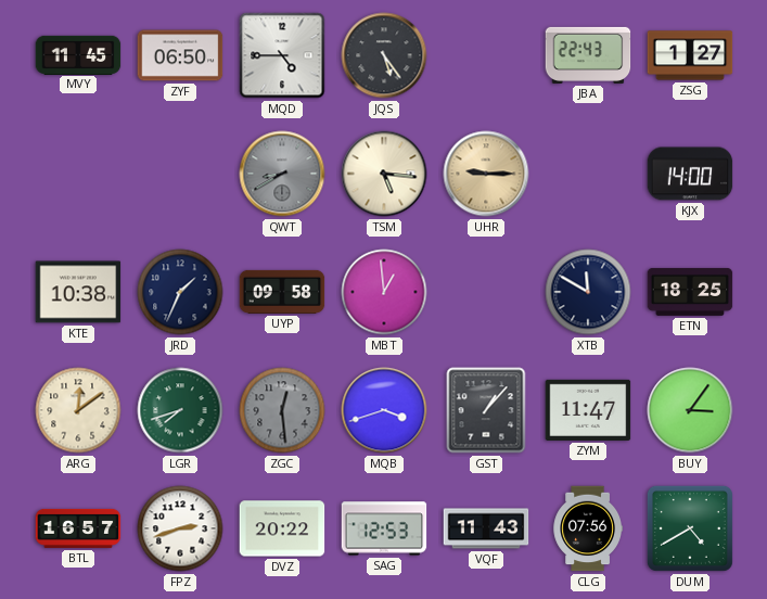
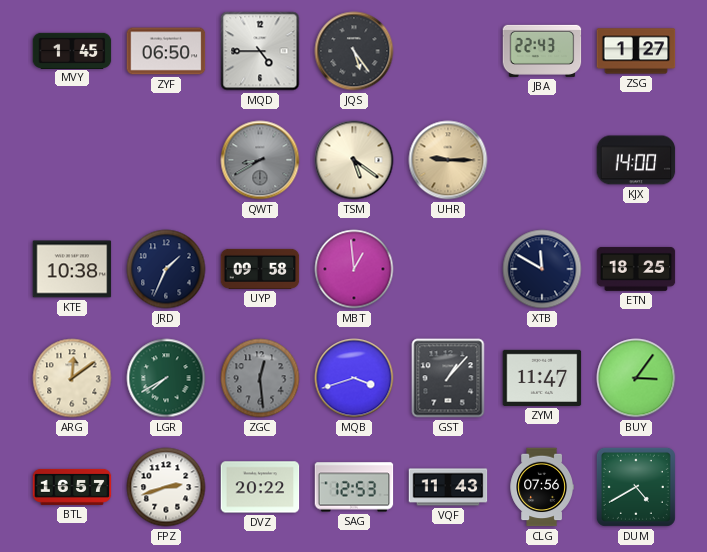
MVY: 11:45 -> 1:45
TSM: 5:16 -> 5:21
LGR: 7:42 -> 7:40
